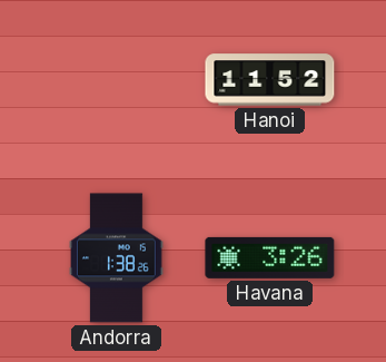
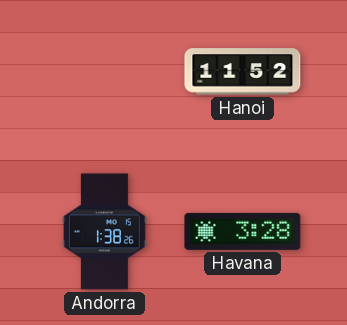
Havana: 3:26 -> 3:28
